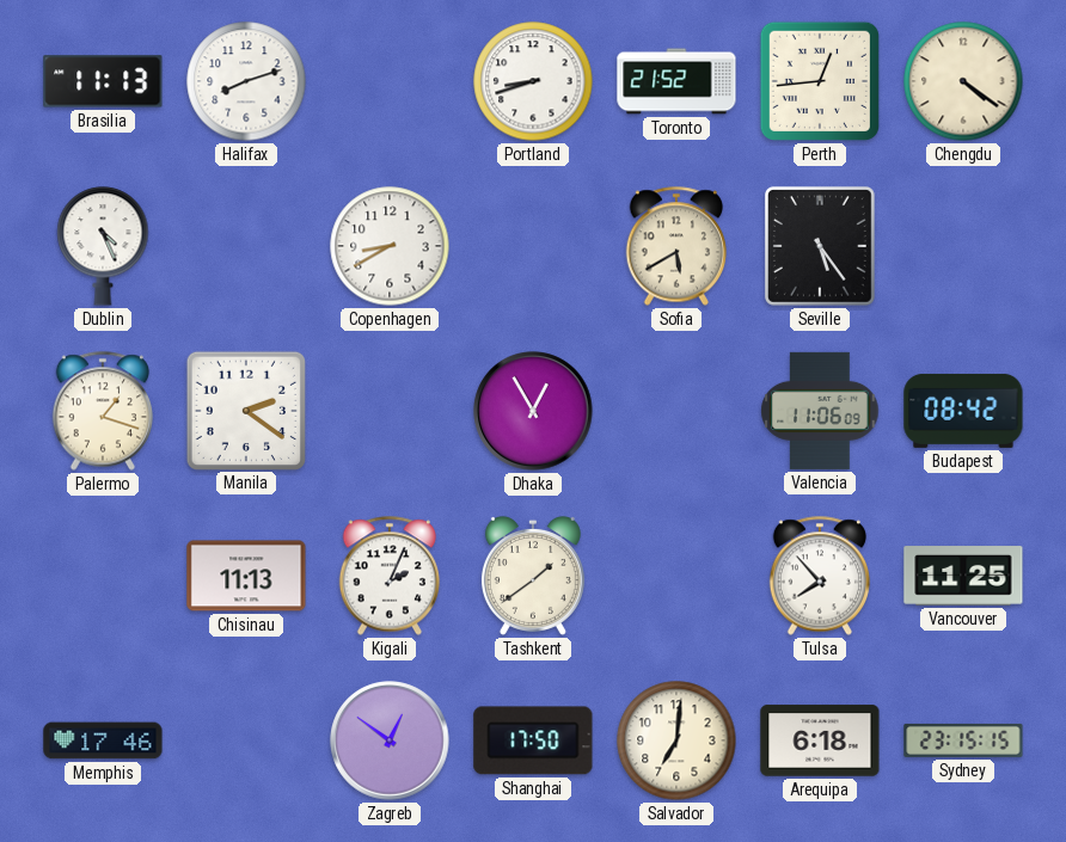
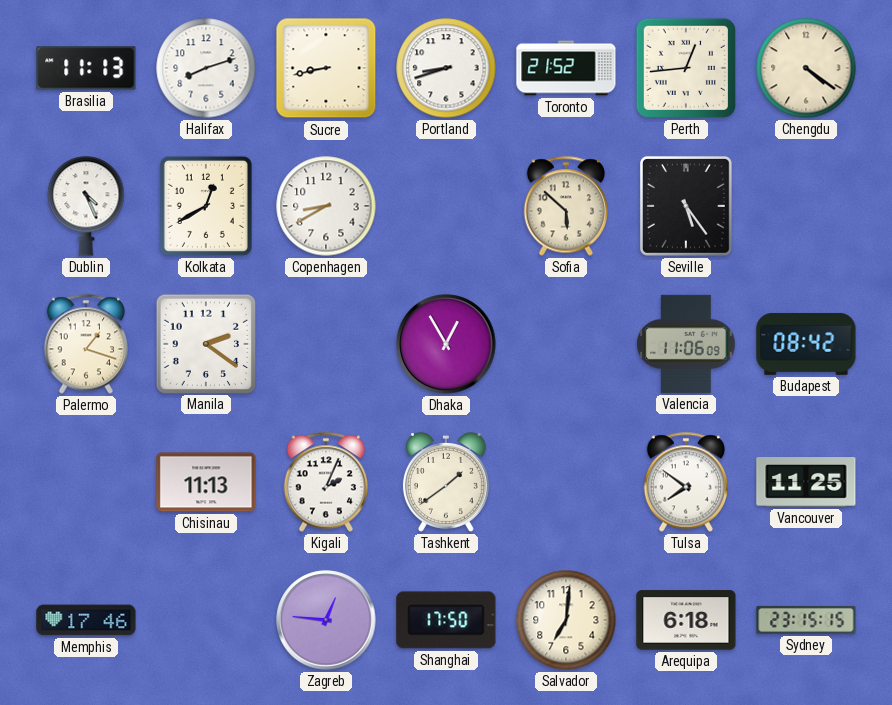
Sucre: none -> 8:43
Kolkata: none -> 12:40
Sofia: 5:40 -> 5:52
Tulsa: 7:53 -> 7:51
Zagreb: 12:51 -> 12:46
